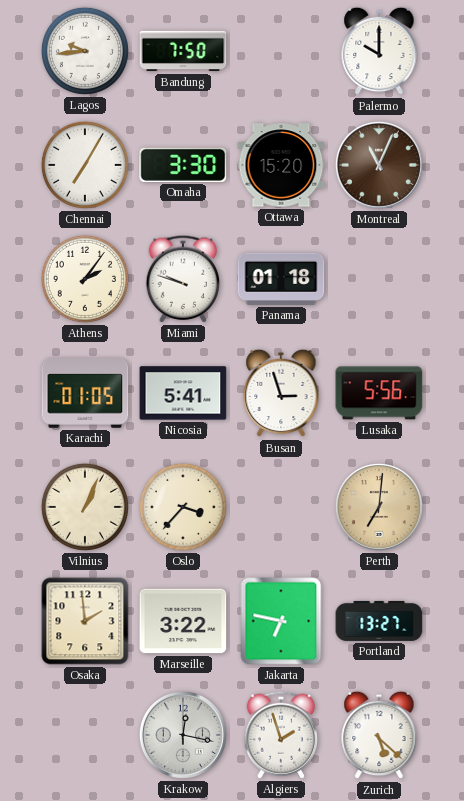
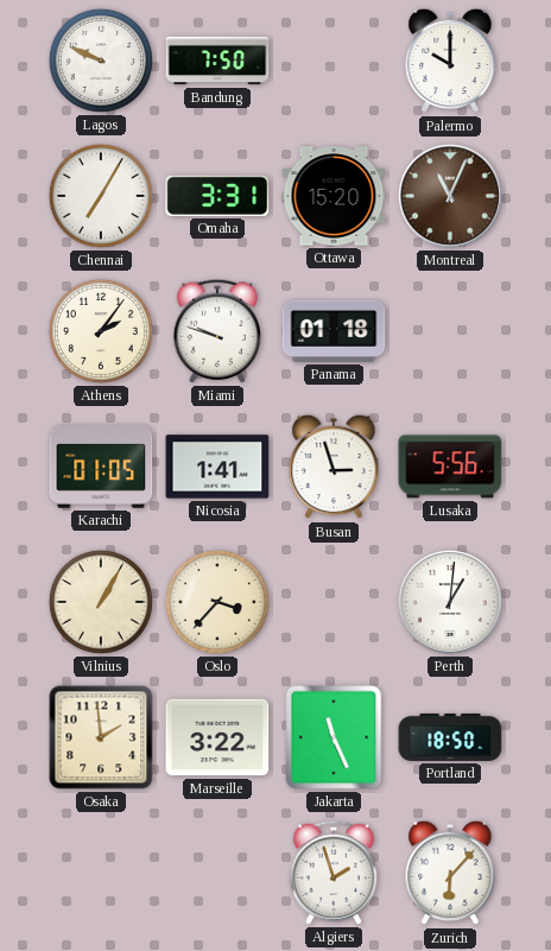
Lagos: 9:44 -> 9:49
Omaha: 3:30 -> 3:31
Nicosia: 5:41 -> 1:41
Vilnius: 1:04 -> 1:05
Perth: 7:01 -> 1:01
Perth dial: champagne -> white
Jakarta: 6:47 -> 11:26
Portland: 13:27 -> 18:50
Krakow: 12:17 -> none
Zurich: 5:22 -> 6:07
